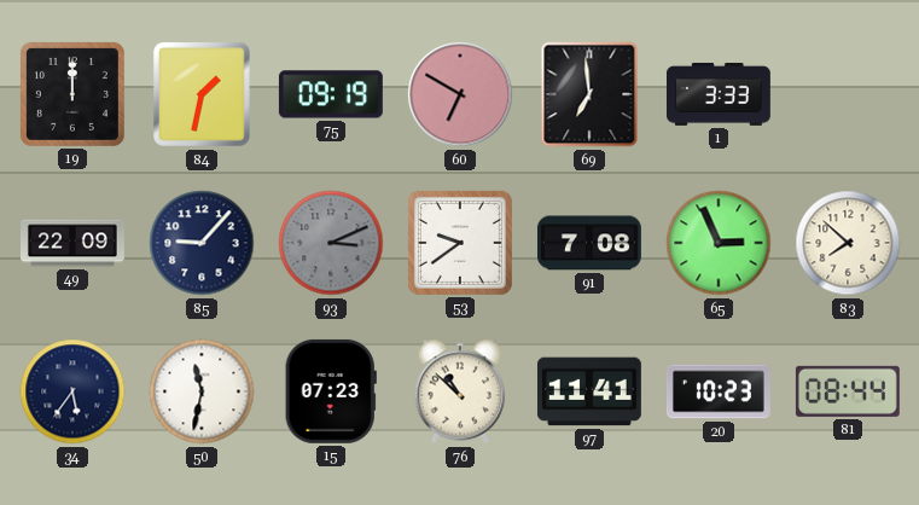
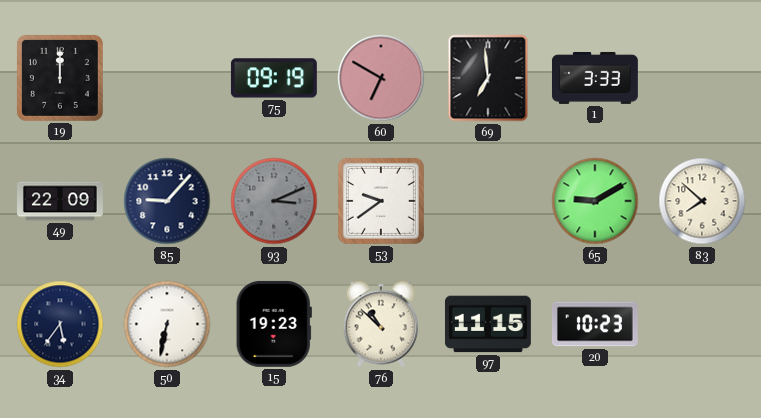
84: 1:32 -> none
91: 7:08 -> none
65: 2:56 -> 9:10
50: 11:32 -> 6:32
15: 07:23 -> 19:23
97: 11:41 -> 11:15
81: 08:44 -> none
